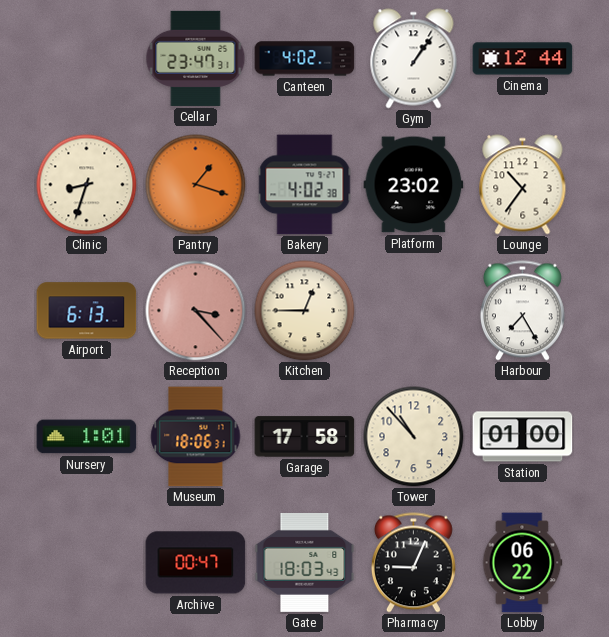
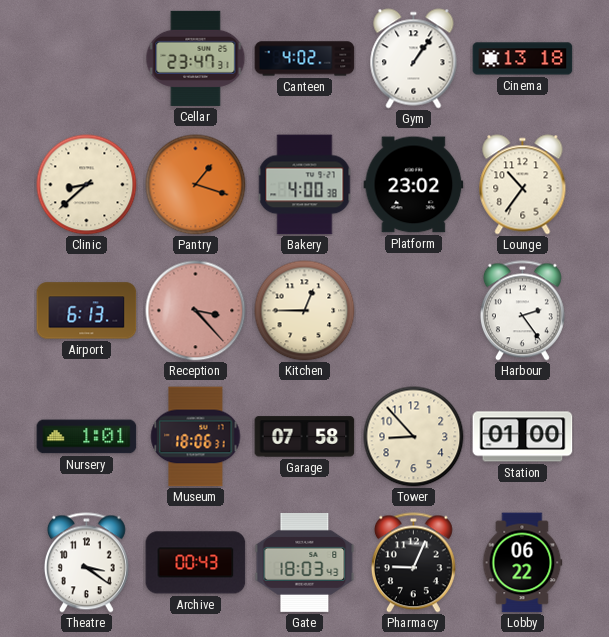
Cinema: 12:44 -> 13:18
Clinic: 8:33 -> 8:38
Bakery: 4:02 -> 4:00
Harbour: 7:25 -> 2:24
Garage: 17:58 -> 07:58
Tower: 10:53 -> 8:53
Theatre: none -> 3:21
Archive: 00:47 -> 00:43
